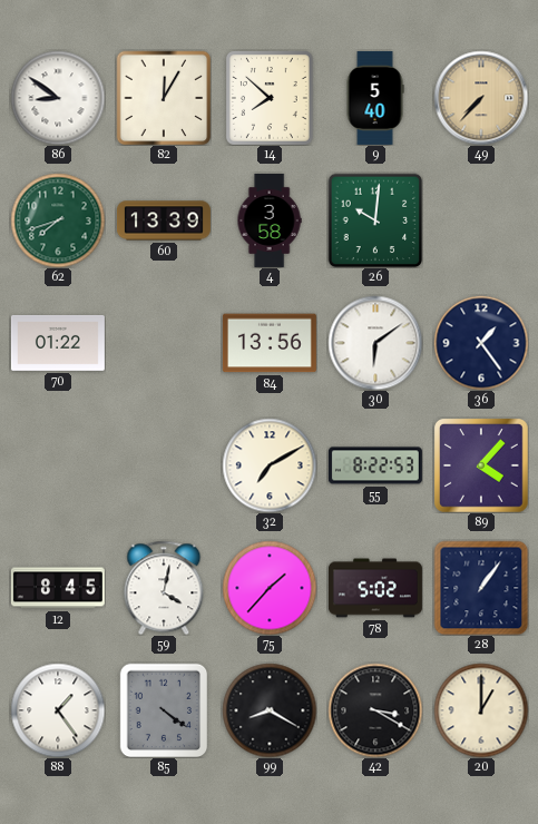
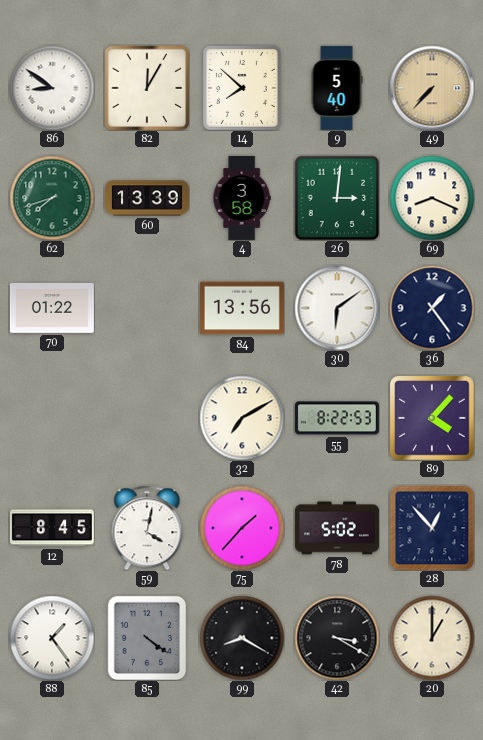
26: 10:01 -> 3:01
69: none -> 8:19
28: 1:06 -> 12:53
